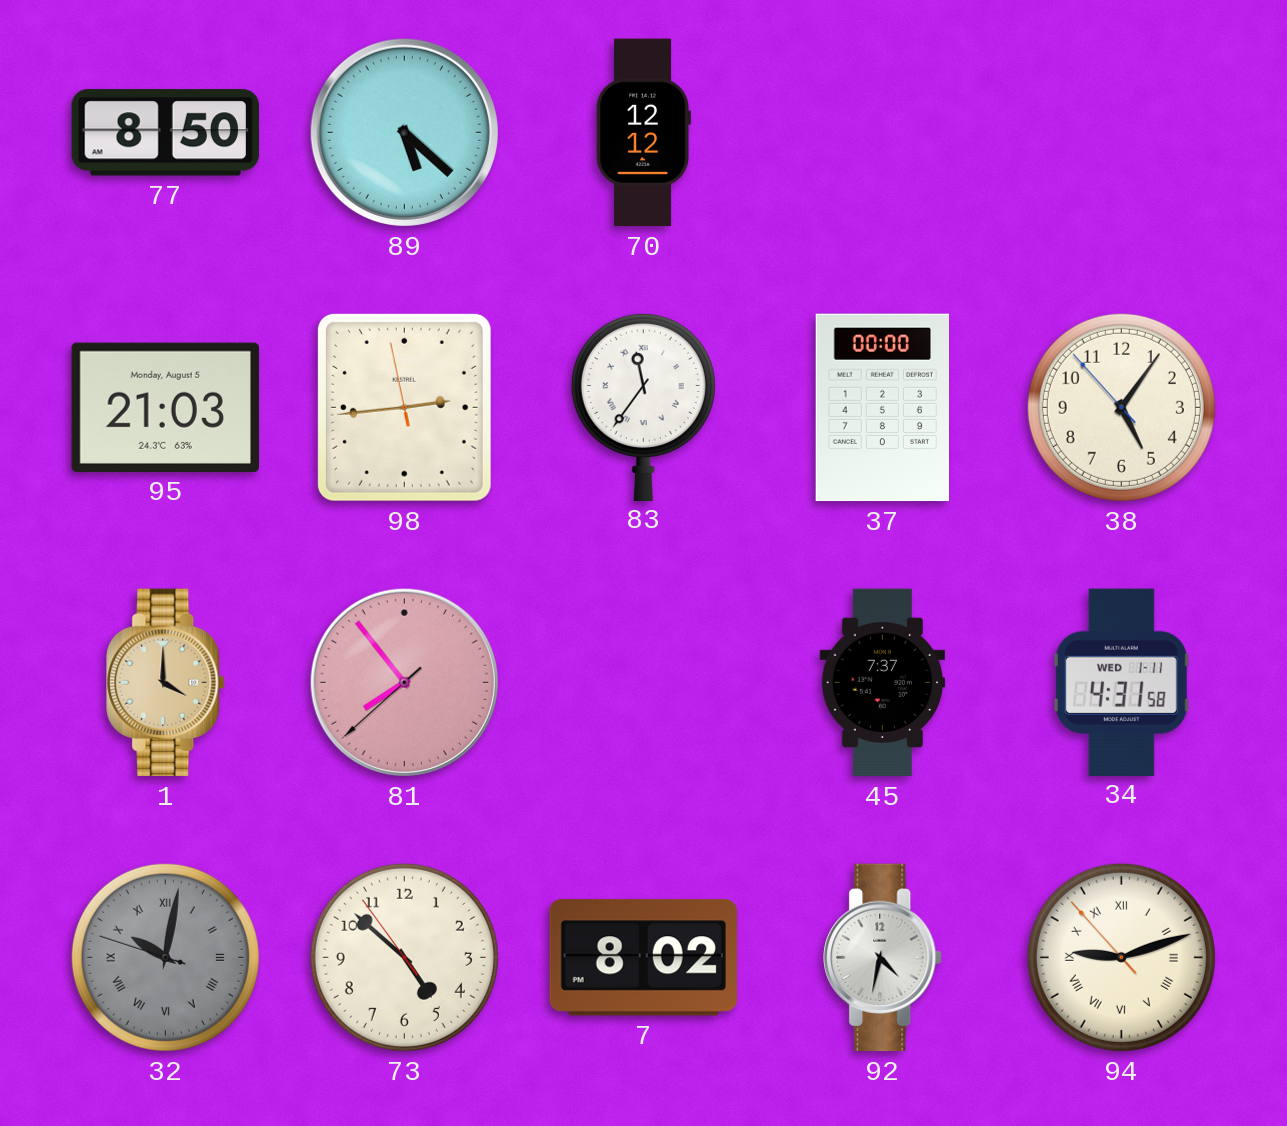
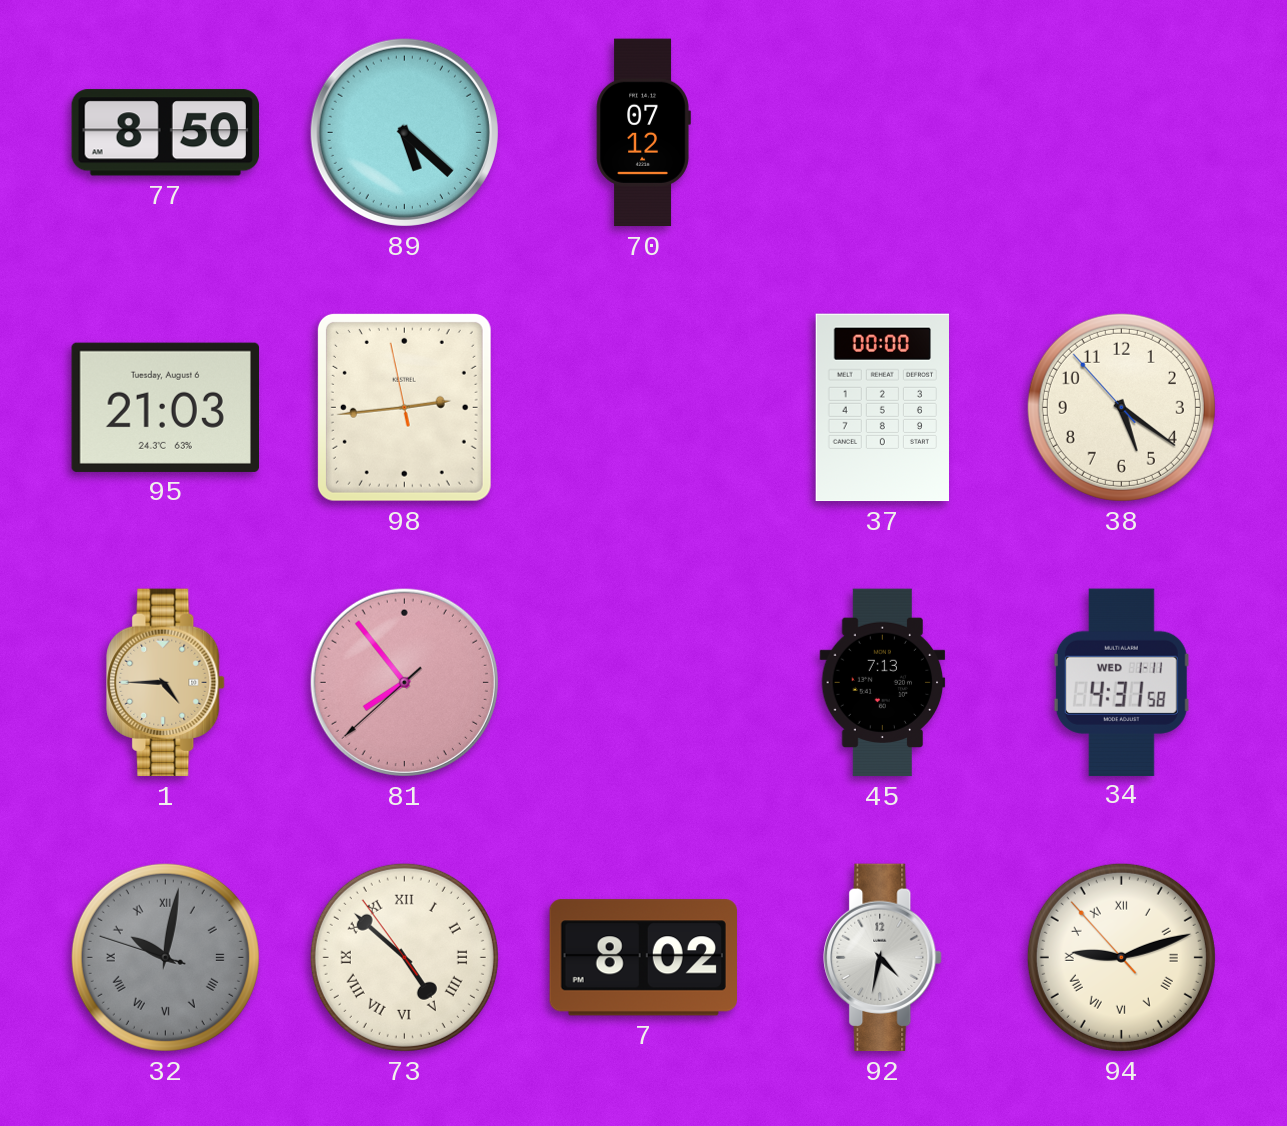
70: 12:12 -> 07:12
95 date: Monday, August 5 -> Tuesday, August 6
83: 11:36 -> none
38: 5:05 -> 5:20
1: 4:00 -> 4:45
45: 7:37 -> 7:13
73 numerals: Arabic -> Roman
